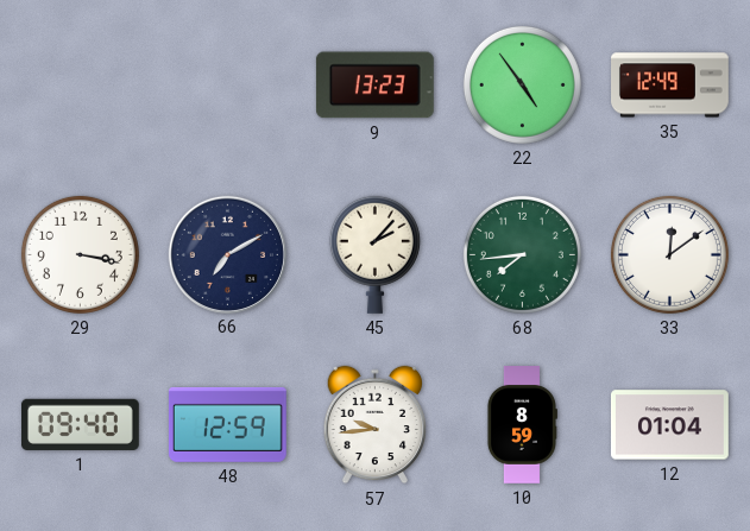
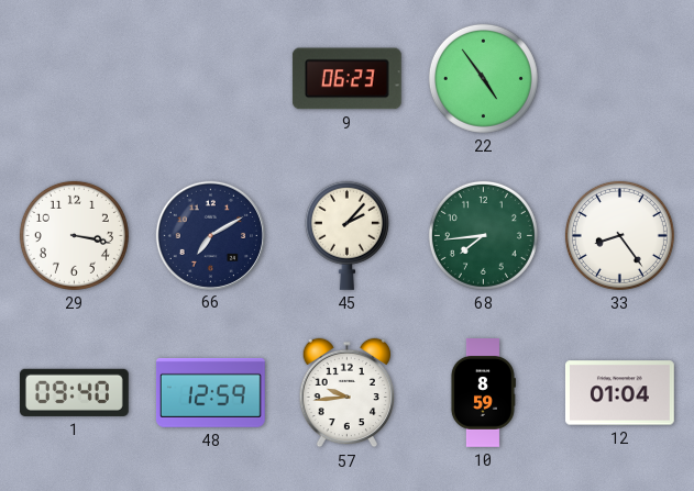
9: 13:23 -> 06:23
35: 12:49 -> none
33: 12:09 -> 8:24
